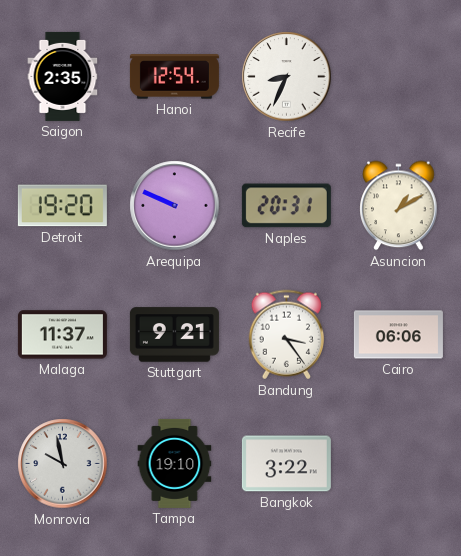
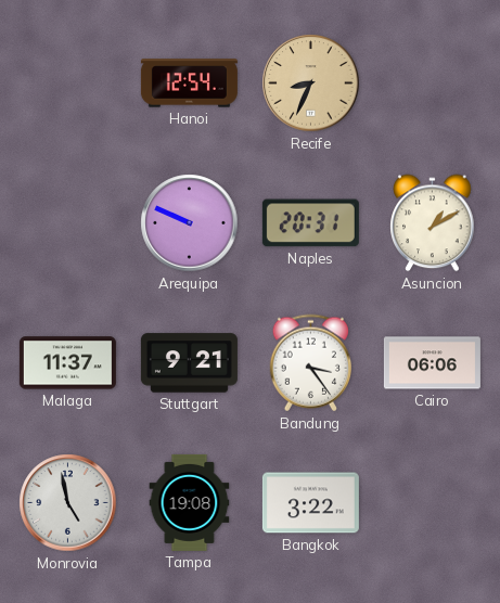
Saigon: 2:35 -> none
Recife dial: white -> champagne
Detroit: 19:20 -> none
Monrovia: 9:58 -> 4:58
Tampa: 19:10 -> 19:08
